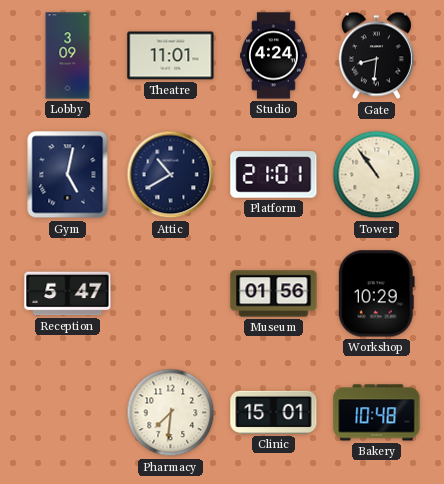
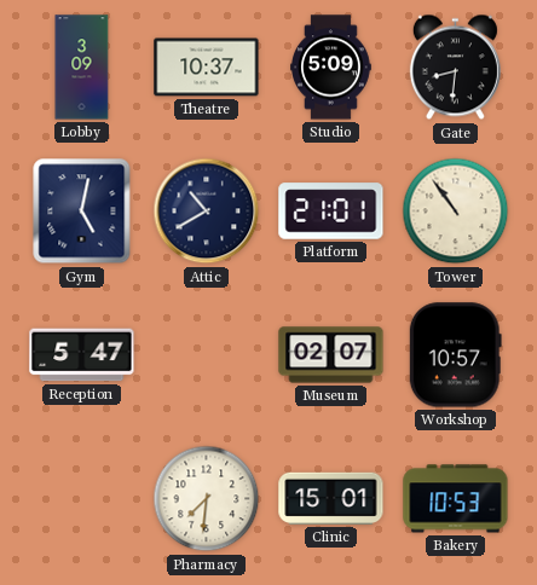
Theatre: 11:01 -> 10:37
Studio: 4:24 -> 5:09
Museum: 01:56 -> 02:07
Workshop: 10:29 -> 10:57
Bakery: 10:48 -> 10:53
